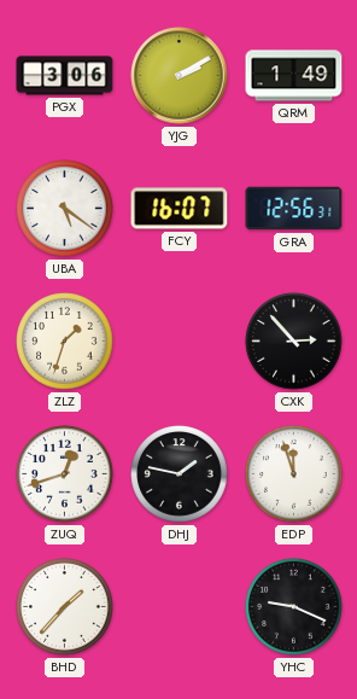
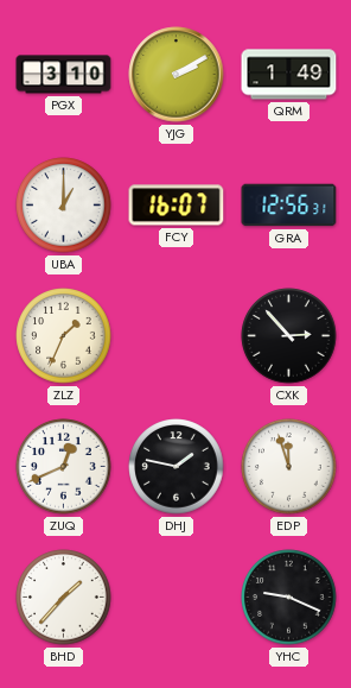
PGX: 3:06 -> 3:10
UBA: 5:21 -> 1:00
ZLZ: 1:33 -> 1:34
ZUQ: 12:42 -> 12:41
